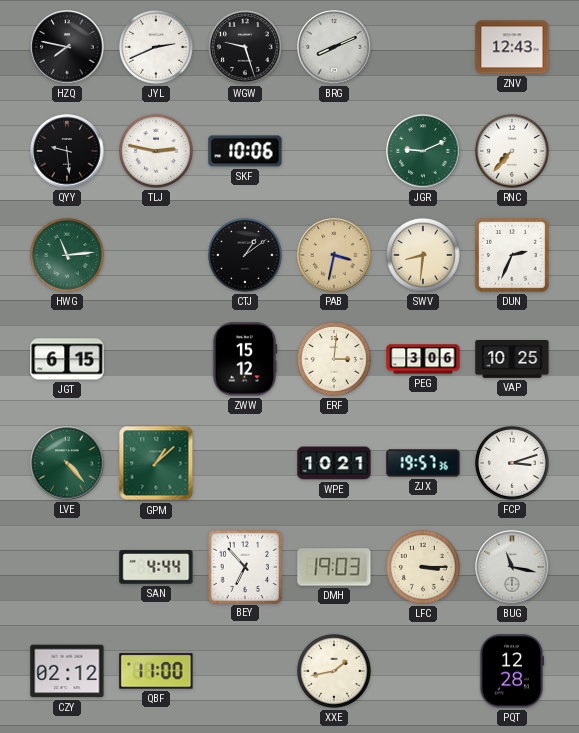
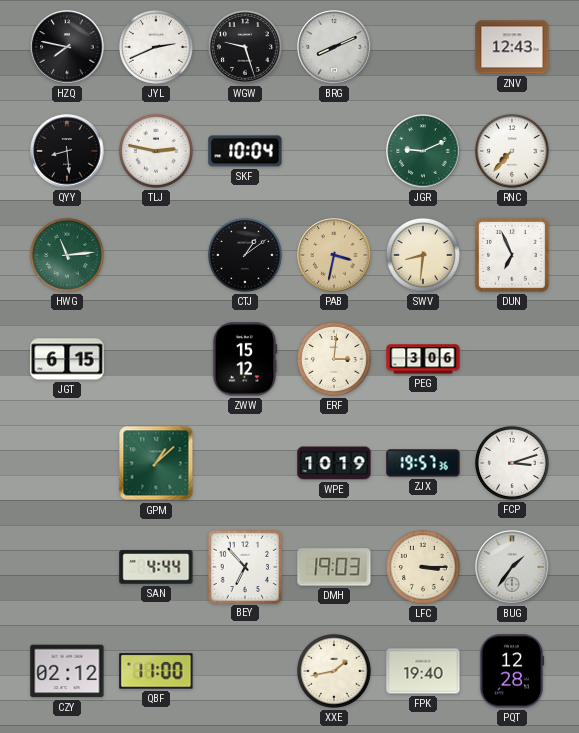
QYY: 9:29 -> 8:29
SKF: 10:06 -> 10:04
DUN: 2:34 -> 6:56
VAP: 10:25 -> none
LVE: 4:23 -> none
WPE: 10:21 -> 10:19
BUG: 11:17 -> 1:36
FPK: none -> 19:40
